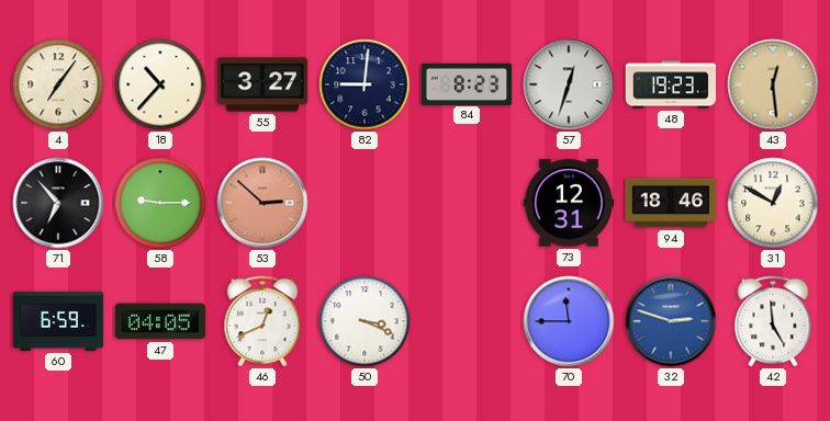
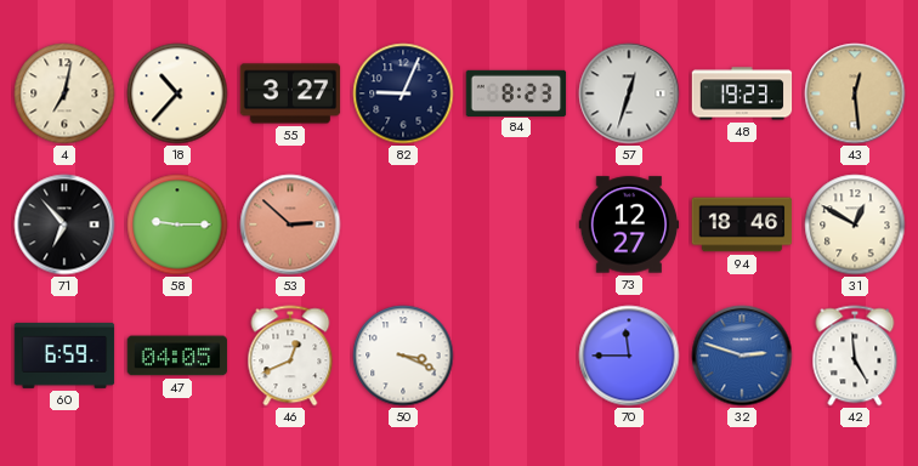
4: 7:06 -> 7:02
82: 9:01 -> 9:04
73: 12:31 -> 12:27
